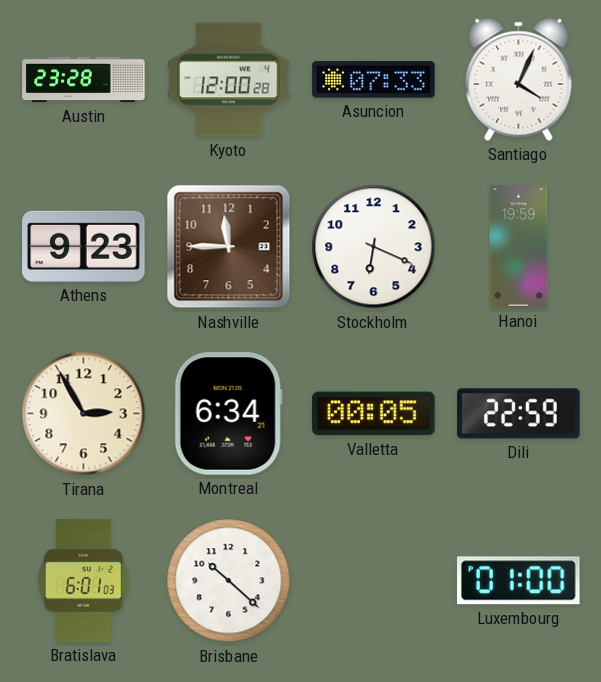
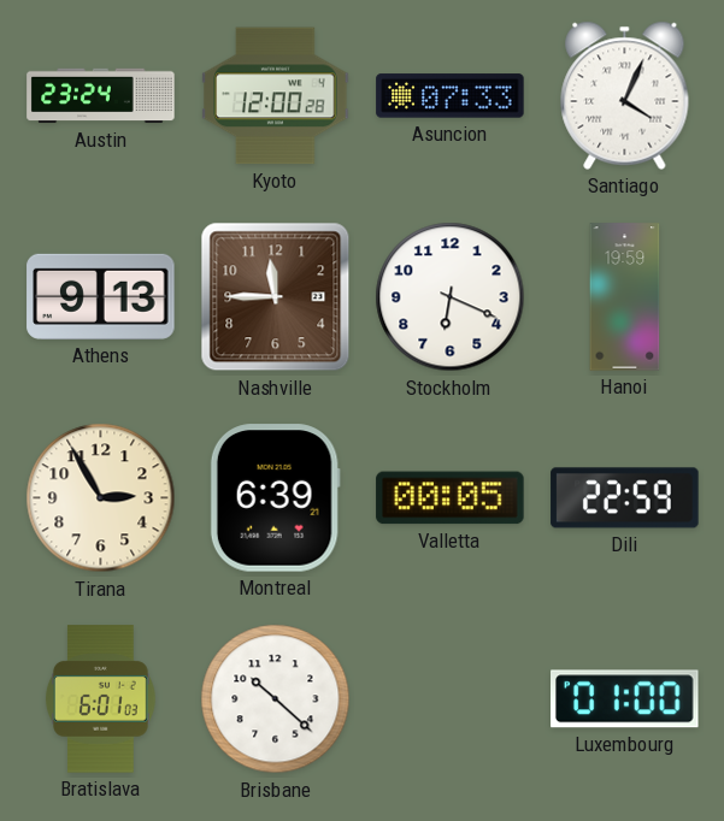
Austin: 23:28 -> 23:24
Athens: 9:23 -> 9:13
Montreal: 6:34 -> 6:39
